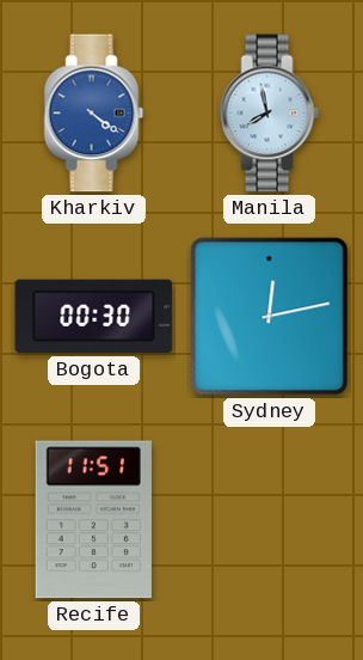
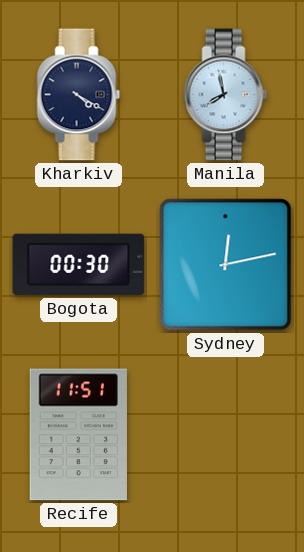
Kharkiv: 4:21 -> 4:20
Kharkiv dial: blue -> navy
